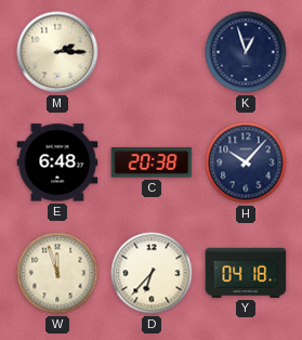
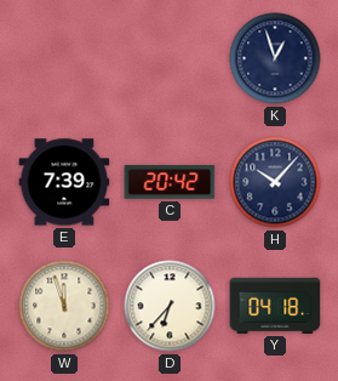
M: 2:15 -> none
E: 6:48 -> 7:39
C: 20:38 -> 20:42
